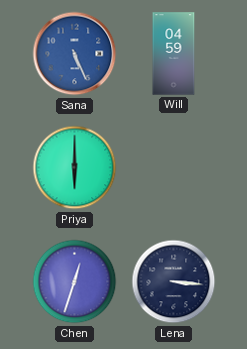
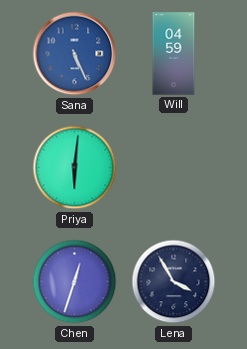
Priya: 6:00 -> 6:01
Lena: 3:16 -> 3:55
